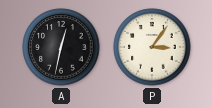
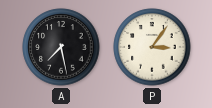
A: 12:32 -> 7:28
